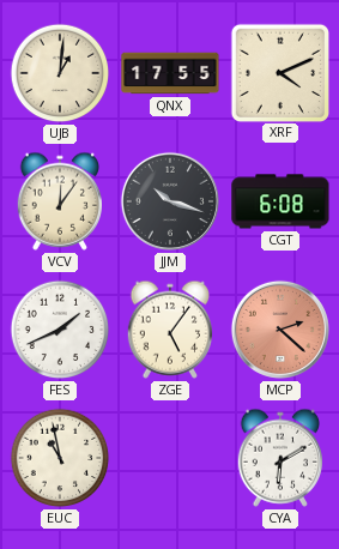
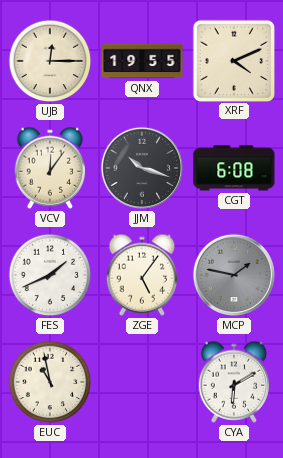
UJB: 1:01 -> 12:15
QNX: 17:55 -> 19:55
MCP: 2:22 -> 1:47
MCP dial: salmon -> grey
